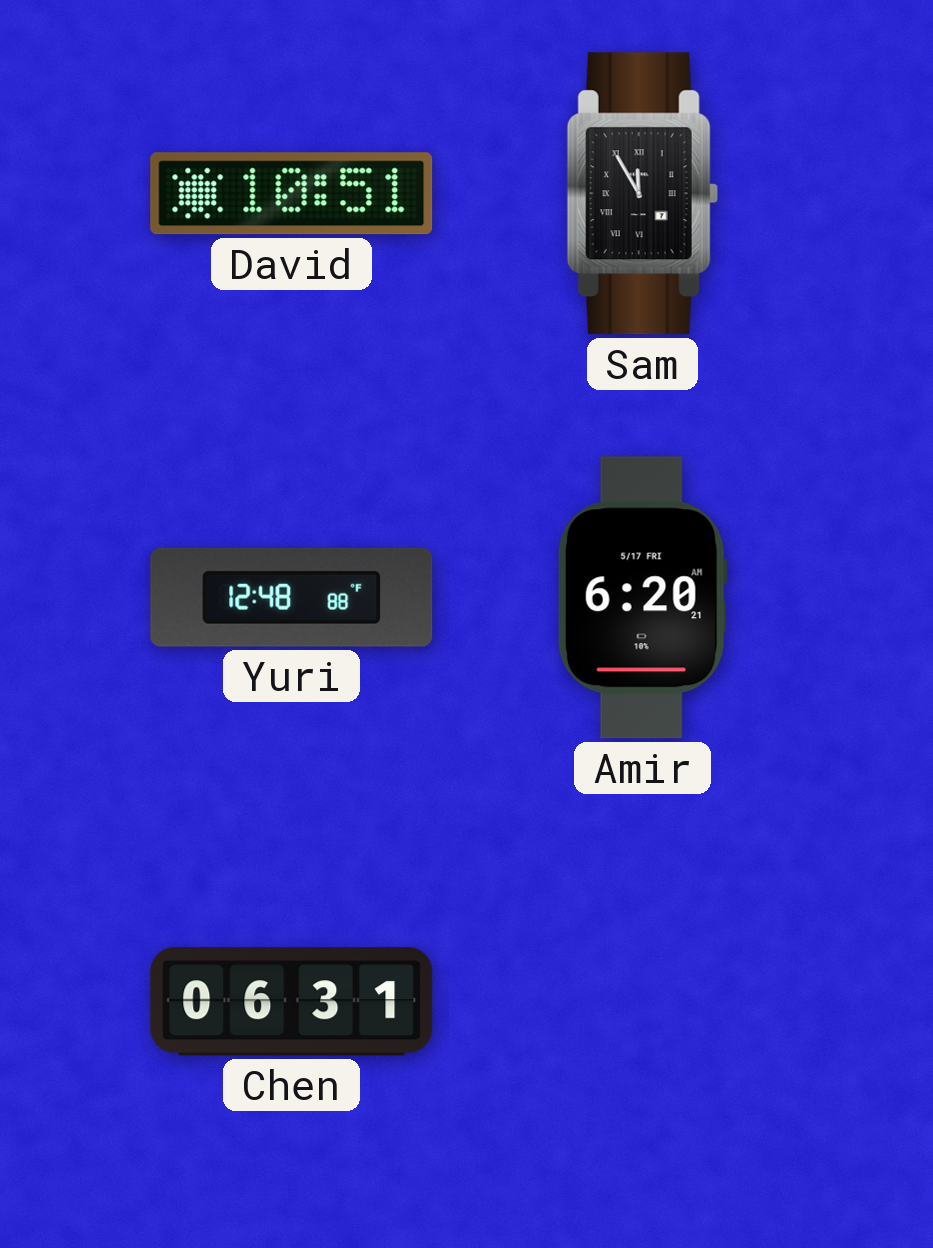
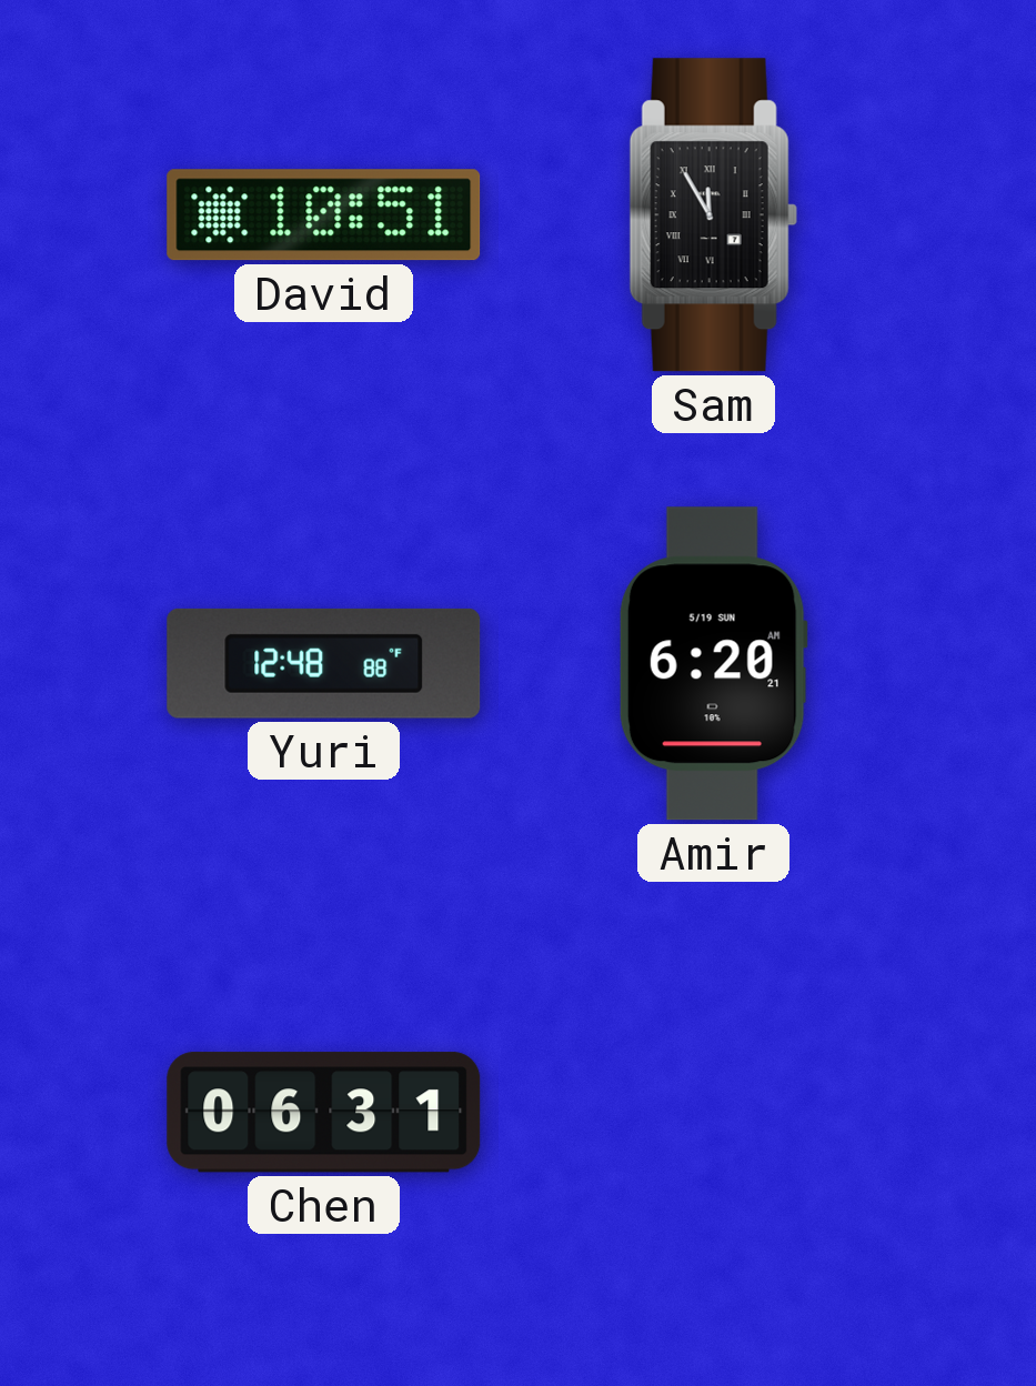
Amir date: 5/17 FRI -> 5/19 SUN
